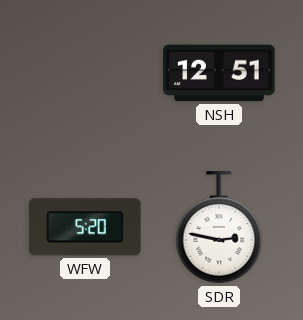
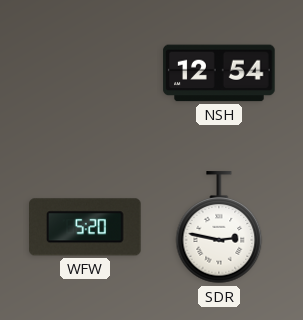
NSH: 12:51 -> 12:54
